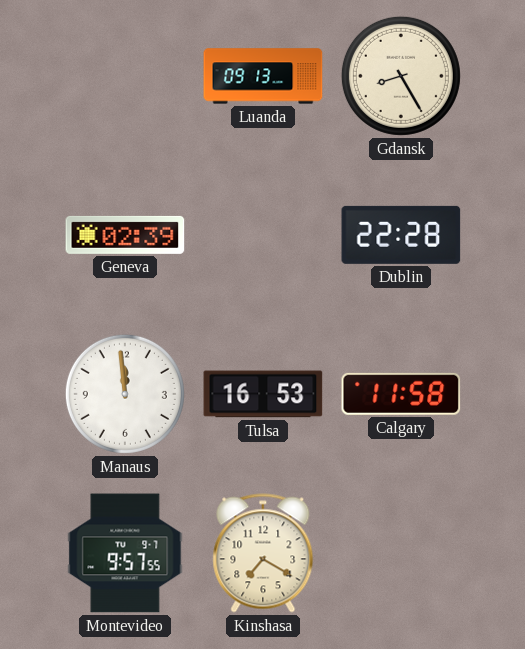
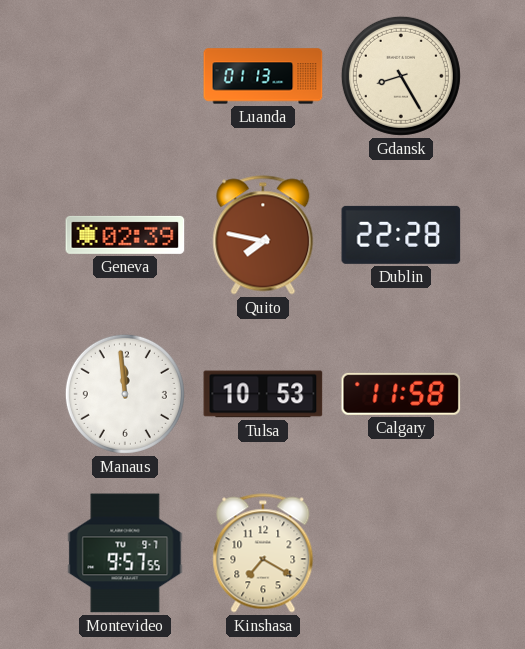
Luanda: 09:13 -> 01:13
Quito: none -> 7:47
Tulsa: 16:53 -> 10:53
